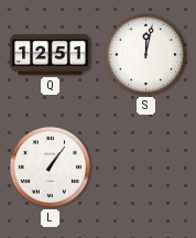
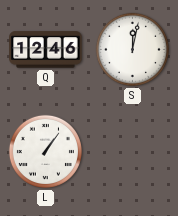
Q: 12:51 -> 12:46
